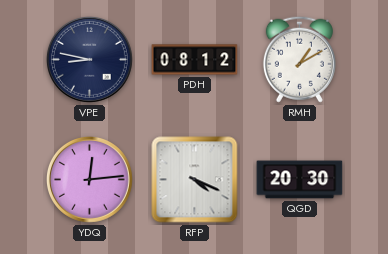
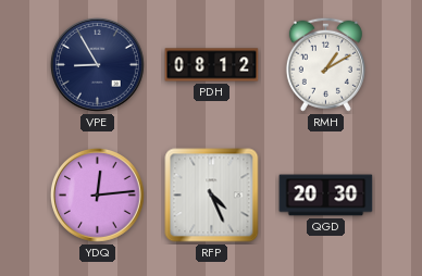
VPE: 8:47 -> 8:55
RFP: 4:19 -> 4:26
